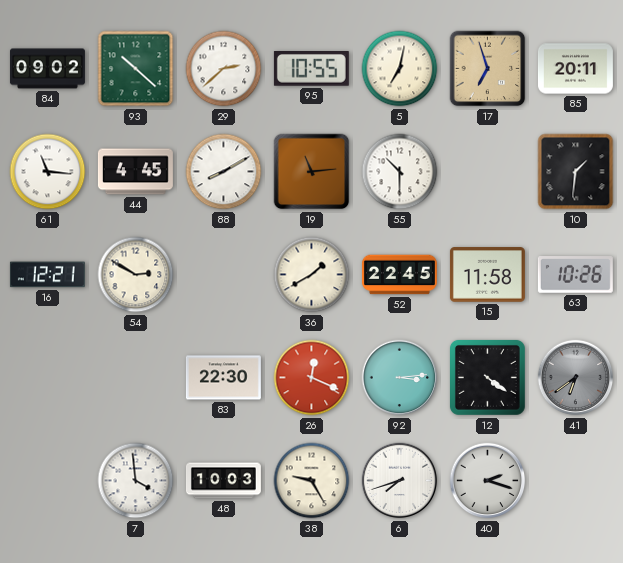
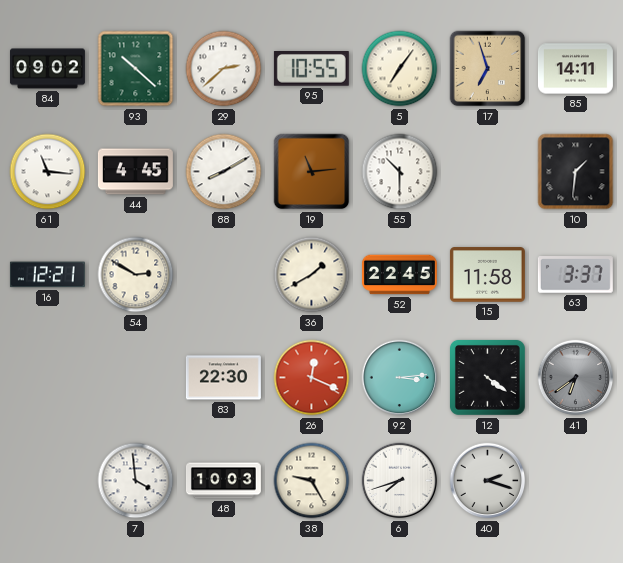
5: 7:02 -> 7:06
85: 20:11 -> 14:11
63: 10:26 -> 3:37
